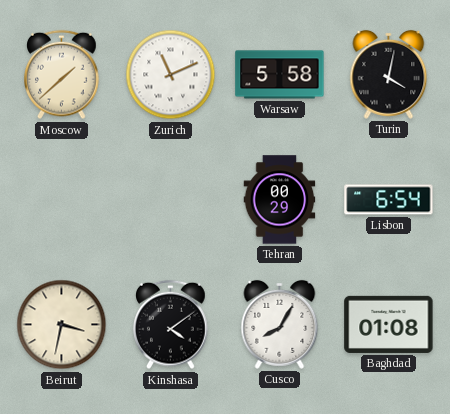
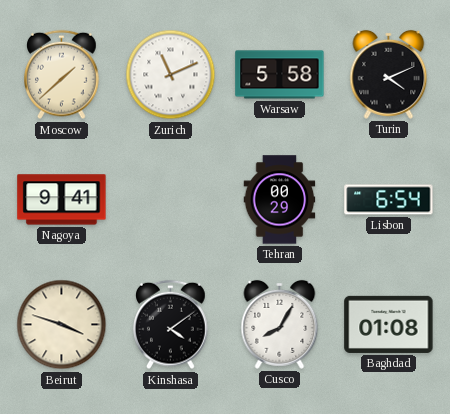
Turin: 4:02 -> 4:11
Nagoya: none -> 9:41
Beirut: 3:32 -> 3:48
